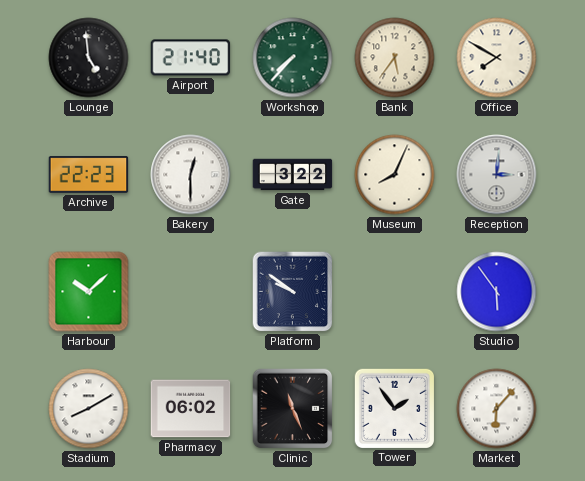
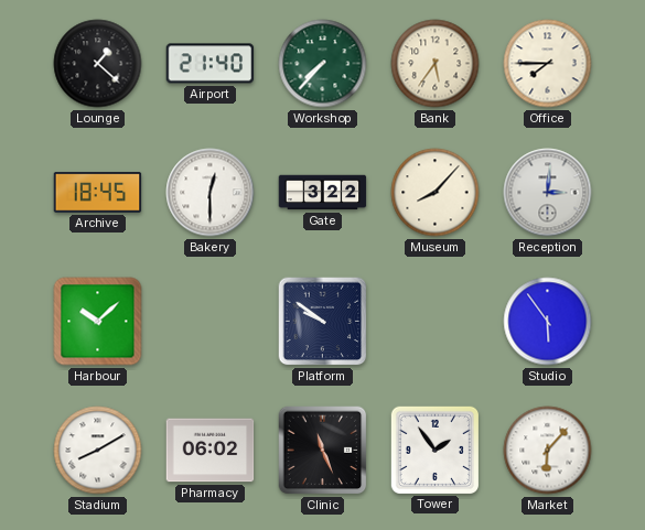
Lounge: 4:59 -> 1:22
Office: 7:50 -> 7:45
Archive: 22:23 -> 18:45
Museum: 8:04 -> 8:07
